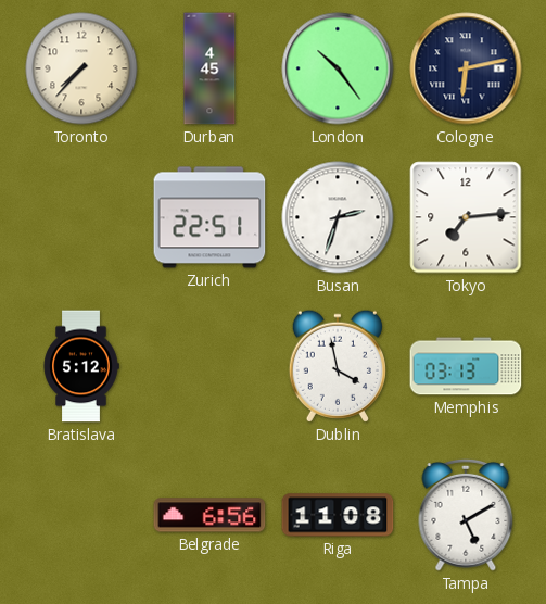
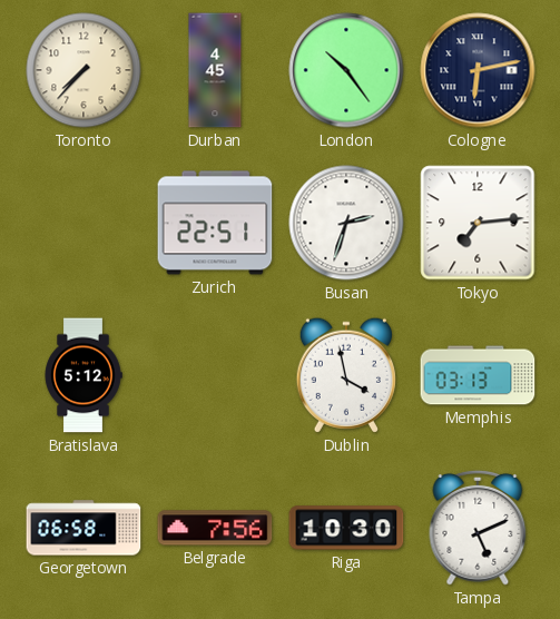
Georgetown: none -> 06:58
Belgrade: 6:56 -> 7:56
Riga: 11:08 -> 10:30
Tampa: 5:10 -> 5:11
